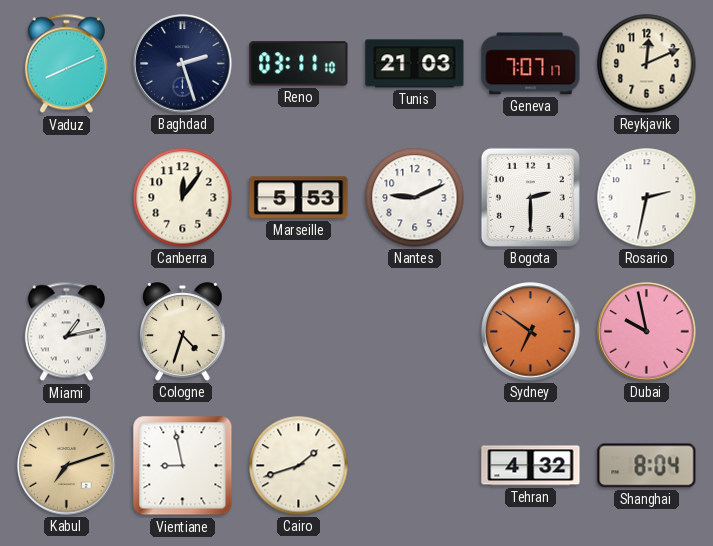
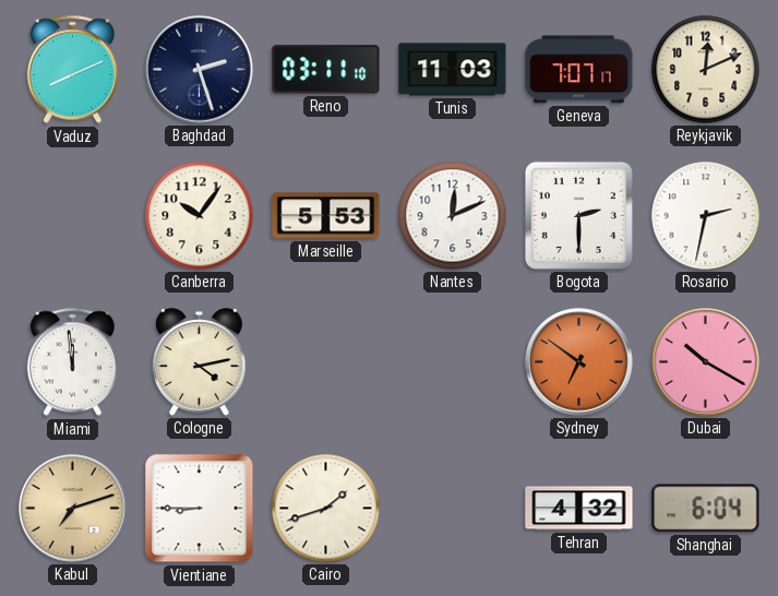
Tunis: 21:03 -> 11:03
Canberra: 12:06 -> 10:06
Nantes: 9:11 -> 12:11
Miami: 1:13 -> 11:59
Cologne: 4:33 -> 4:13
Dubai: 9:58 -> 10:20
Vientiane: 8:58 -> 8:45
Shanghai: 8:04 -> 6:04
